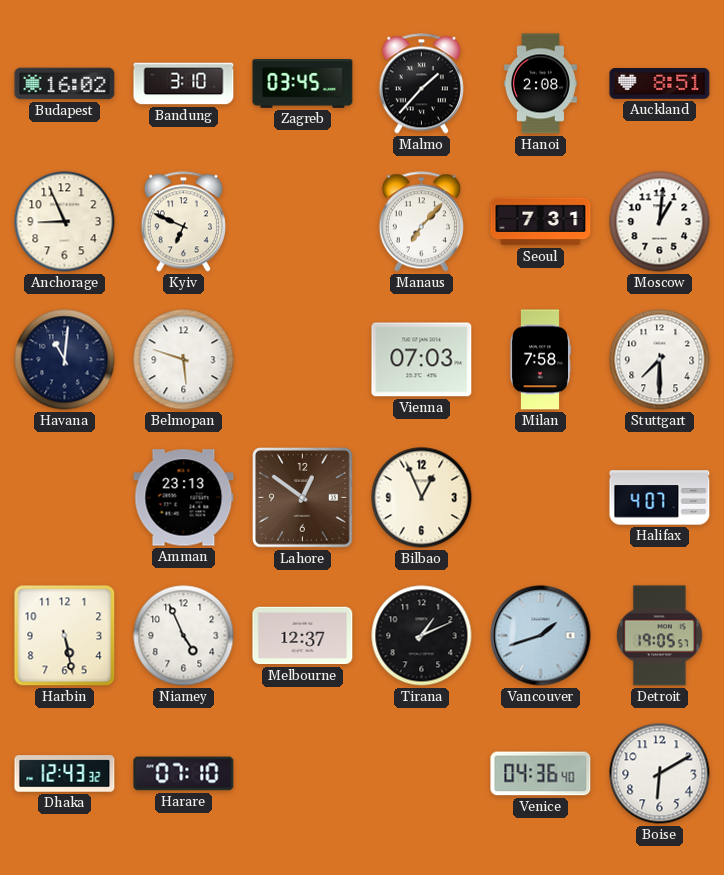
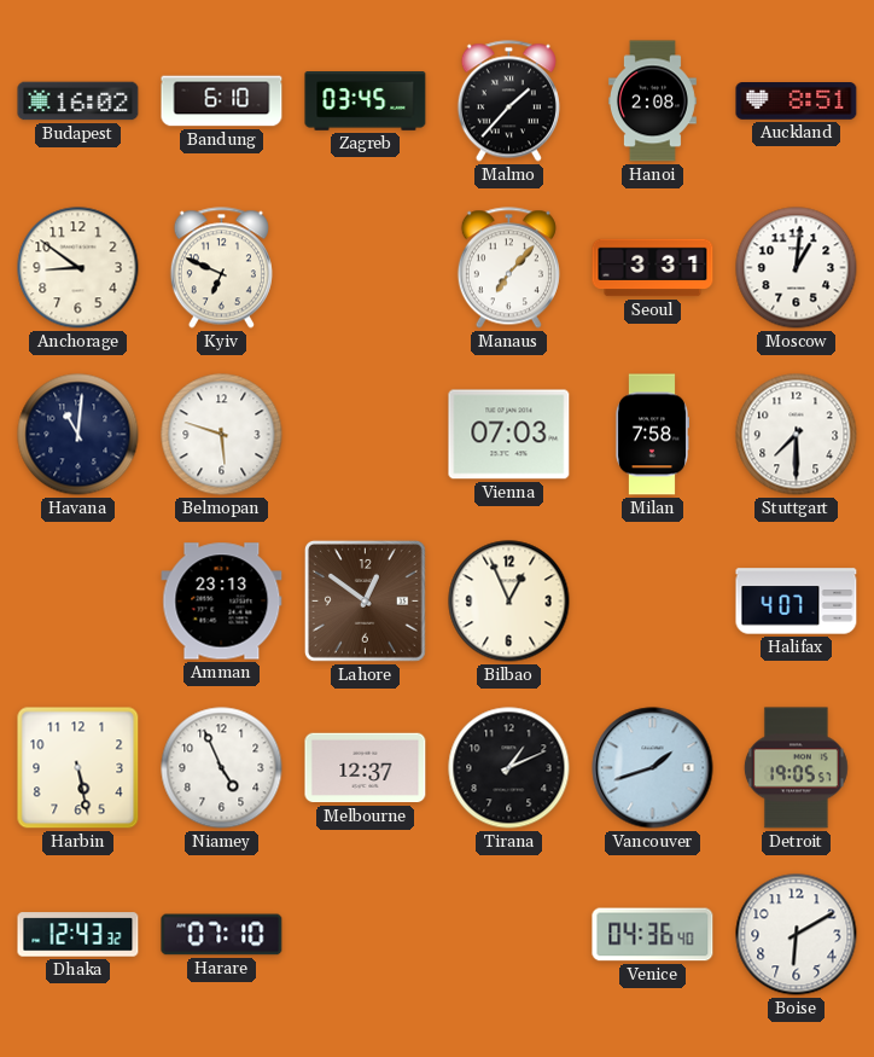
Bandung: 3:10 -> 6:10
Anchorage: 8:56 -> 8:51
Seoul: 7:31 -> 3:31
